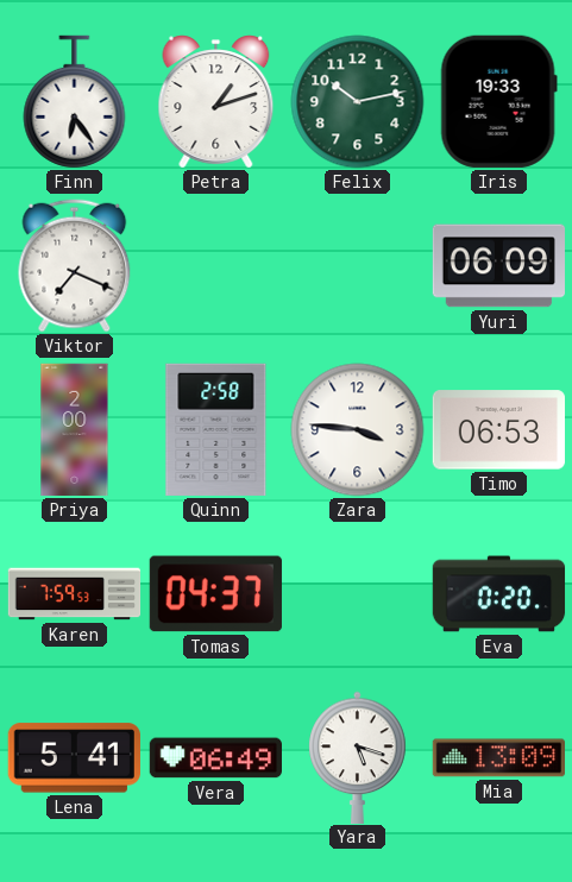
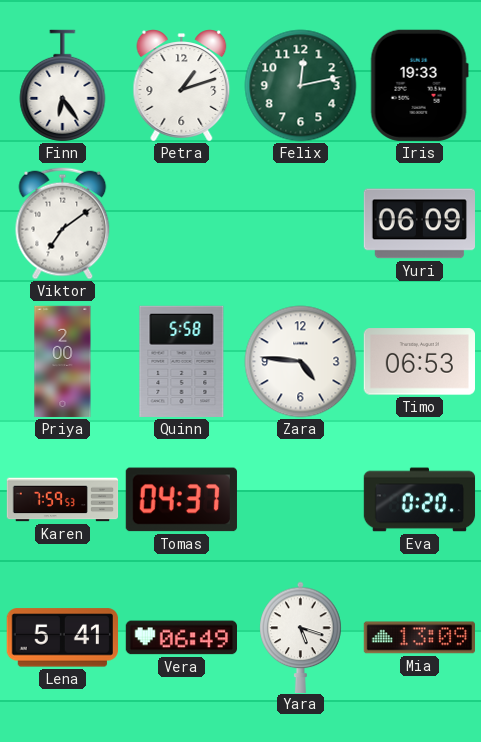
Felix: 10:13 -> 12:13
Viktor: 7:19 -> 7:09
Quinn: 2:58 -> 5:58
Zara: 3:46 -> 4:46
